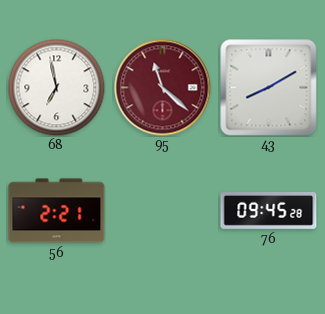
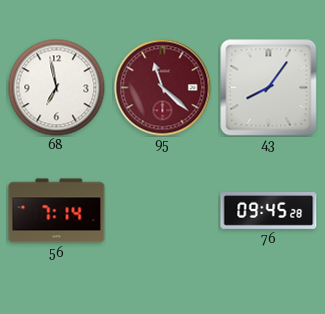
43: 8:10 -> 8:06
56: 2:21 -> 7:14
